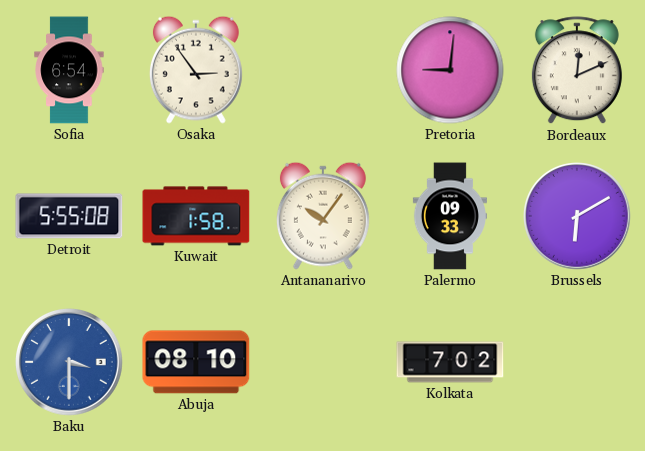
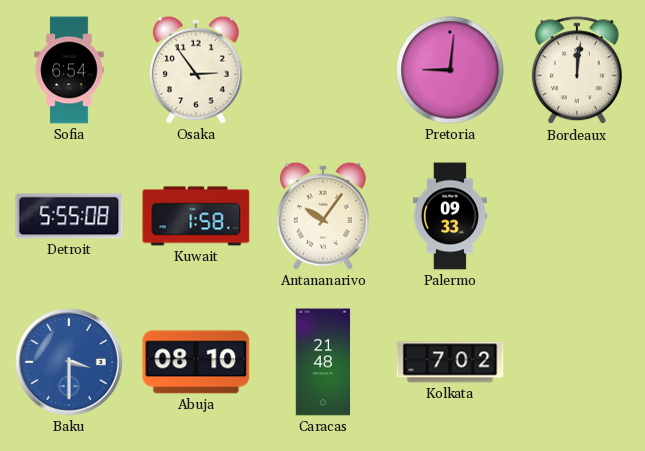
Bordeaux: 12:11 -> 12:01
Brussels: 6:10 -> none
Caracas: none -> 21:48
